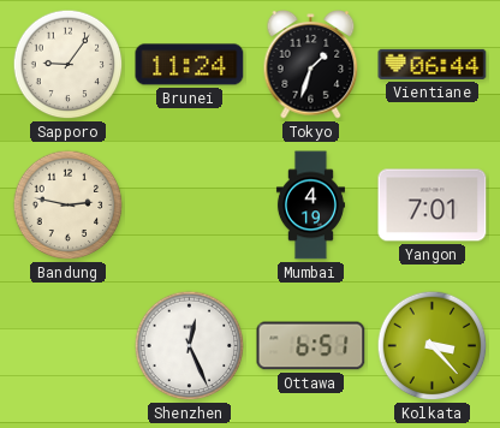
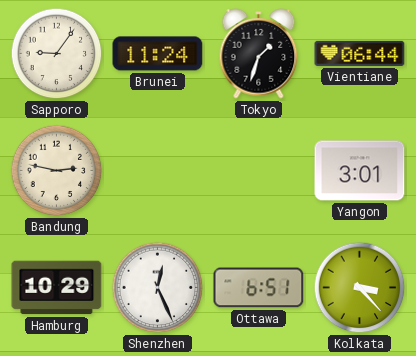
Mumbai: 4:19 -> none
Yangon: 7:01 -> 3:01
Hamburg: none -> 10:29
